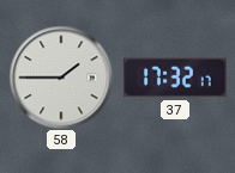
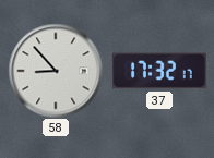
58: 1:45 -> 8:53
